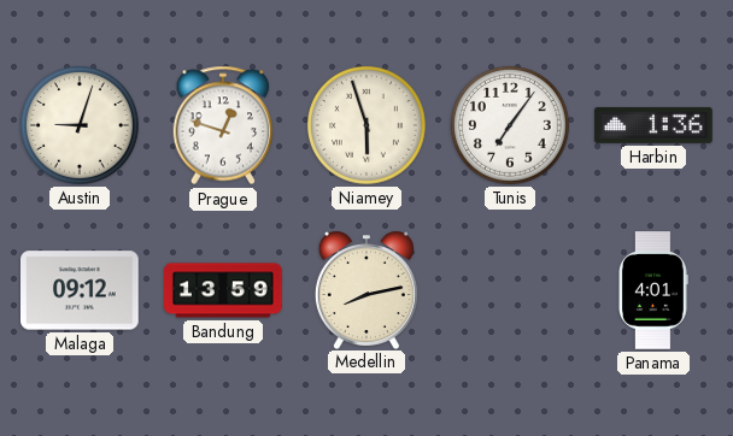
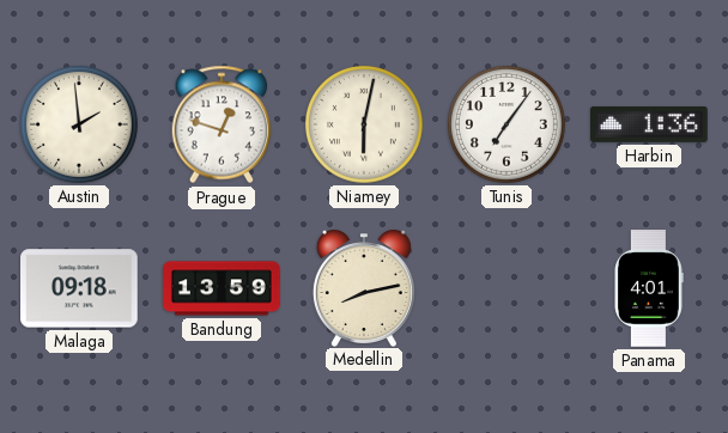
Austin: 9:03 -> 1:59
Niamey: 5:57 -> 6:02
Malaga: 09:12 -> 09:18
